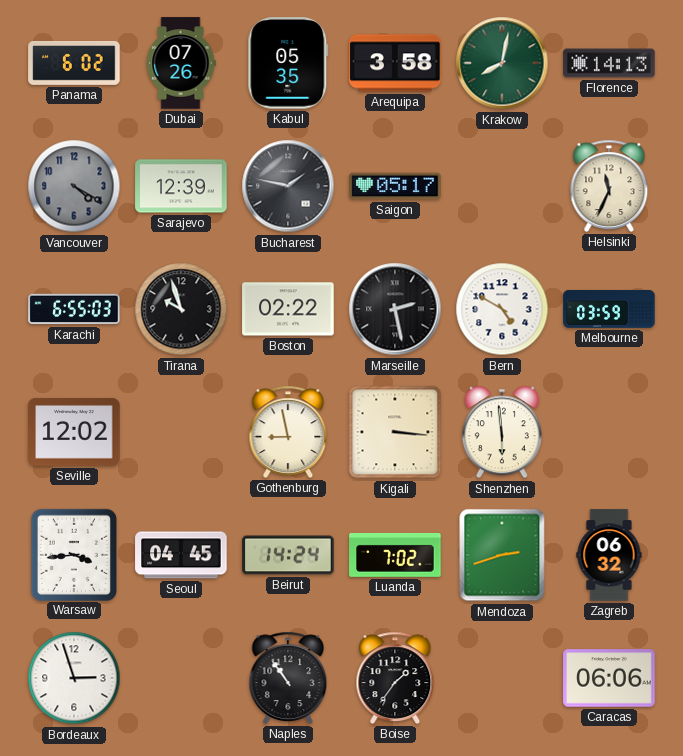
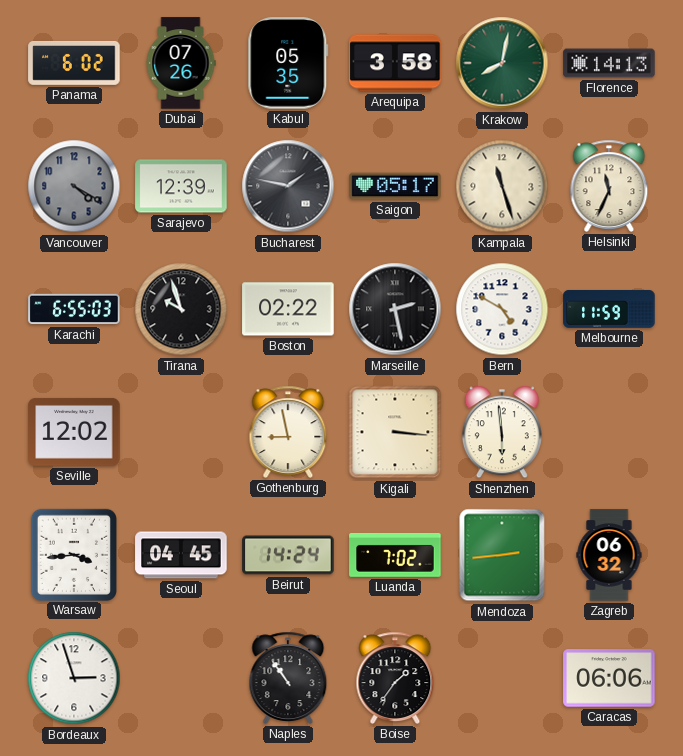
Kampala: none -> 11:27
Melbourne: 03:59 -> 11:59
Mendoza: 2:42 -> 2:44
